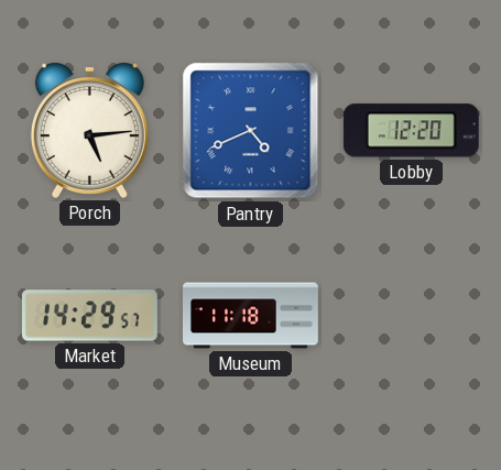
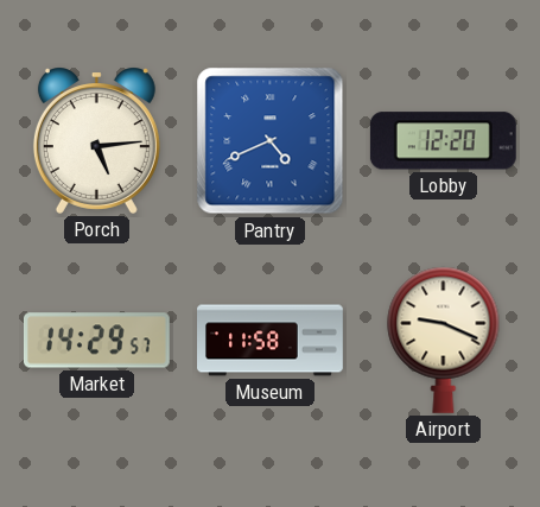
Museum: 11:18 -> 11:58
Airport: none -> 9:19
